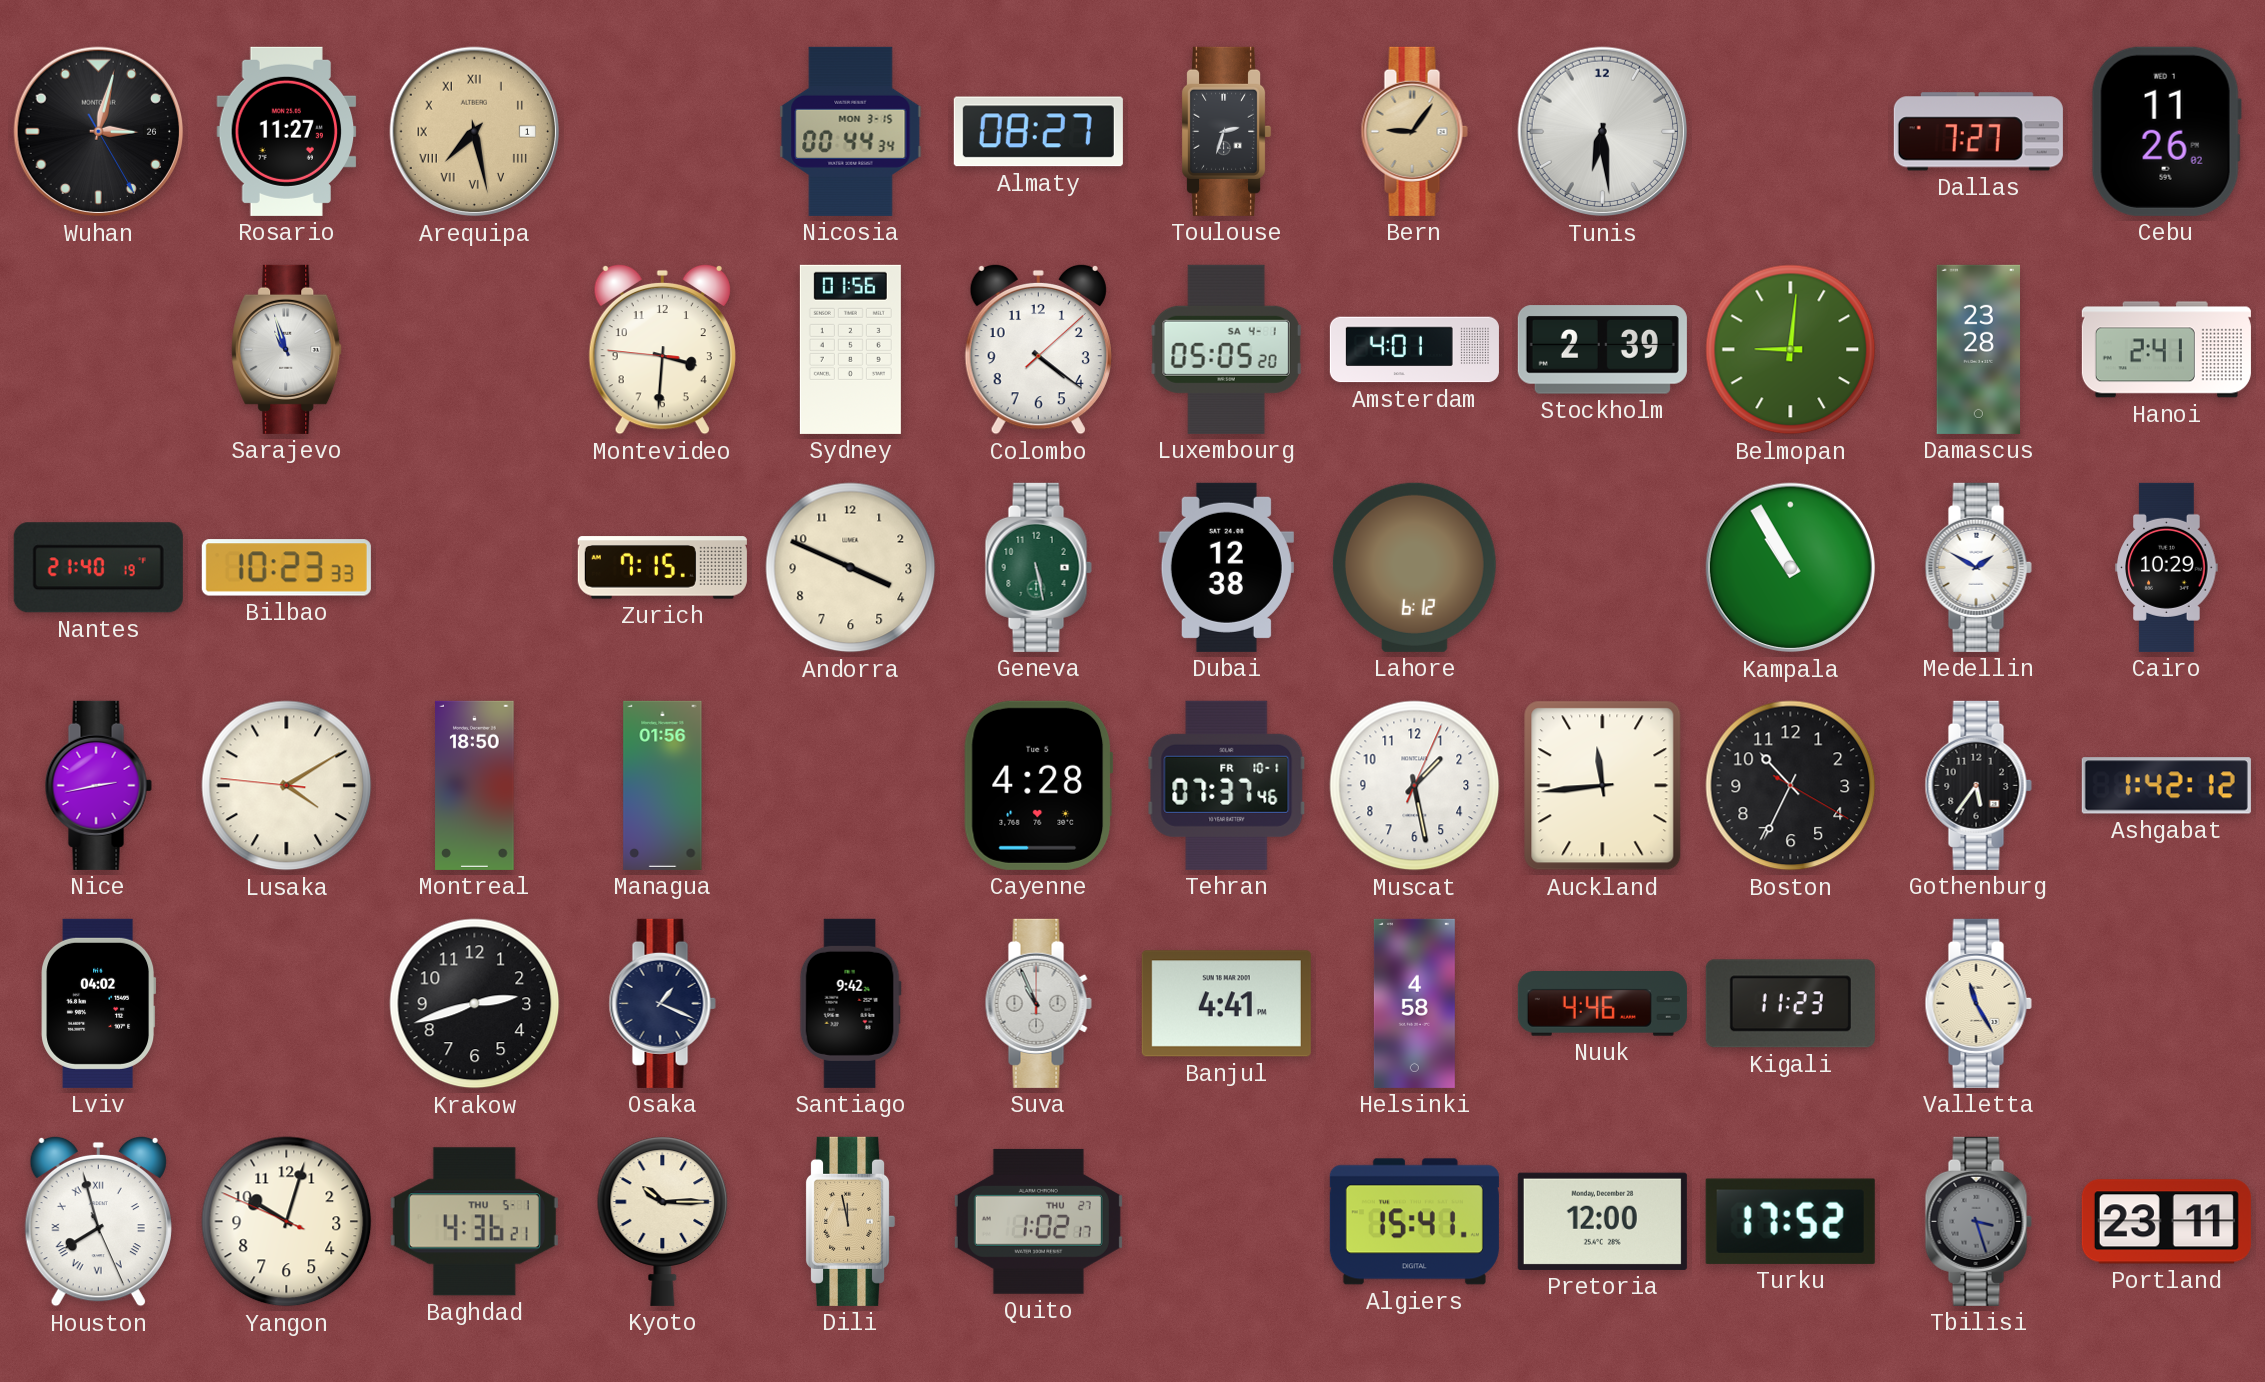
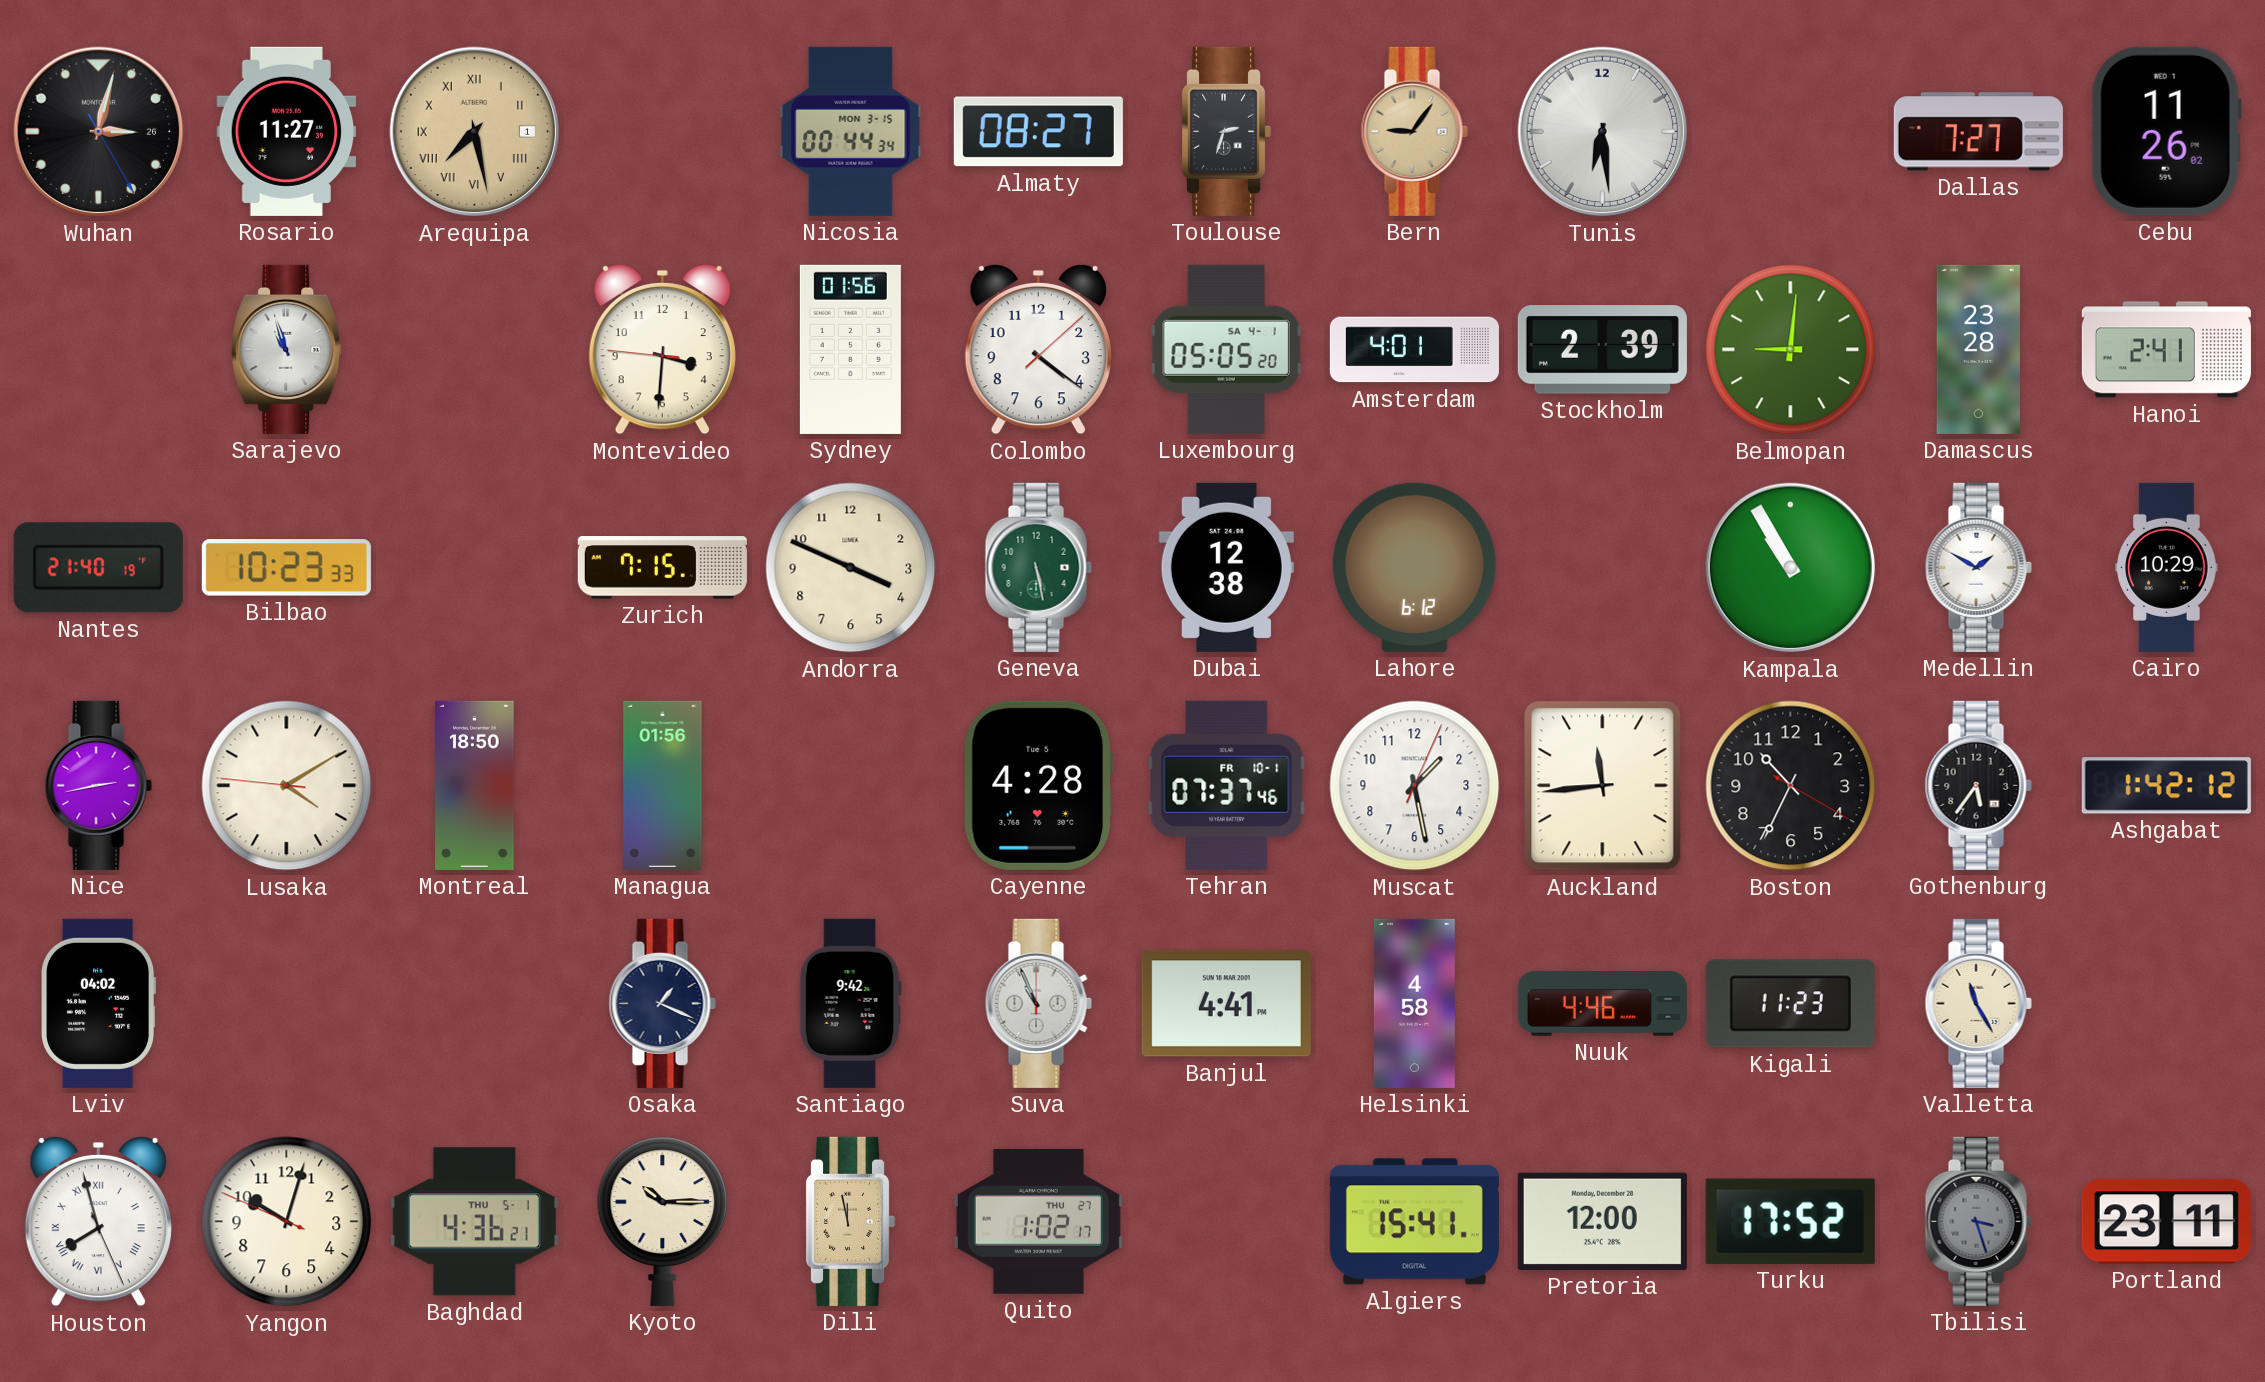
Krakow: 2:42 -> none
